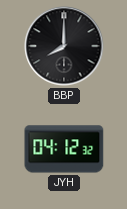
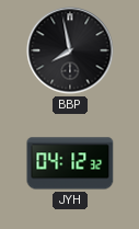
BBP: 8:00 -> 7:58
